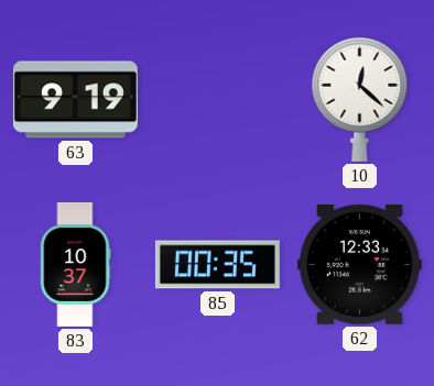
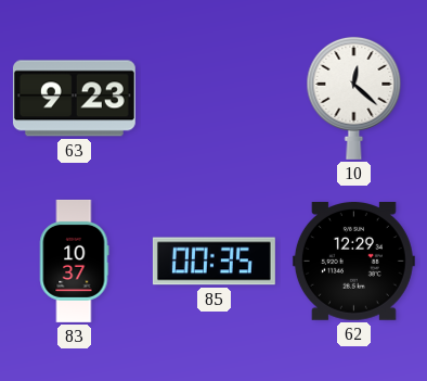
63: 9:19 -> 9:23
62: 12:33 -> 12:29
